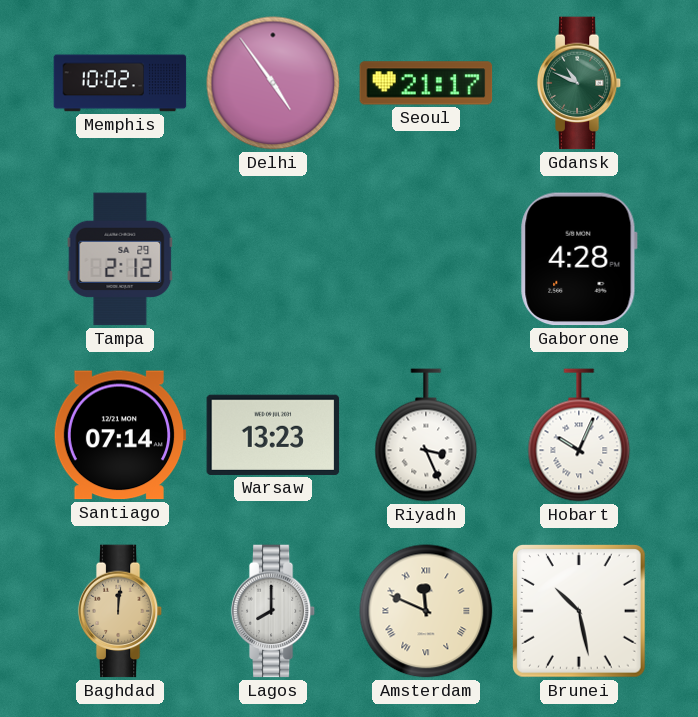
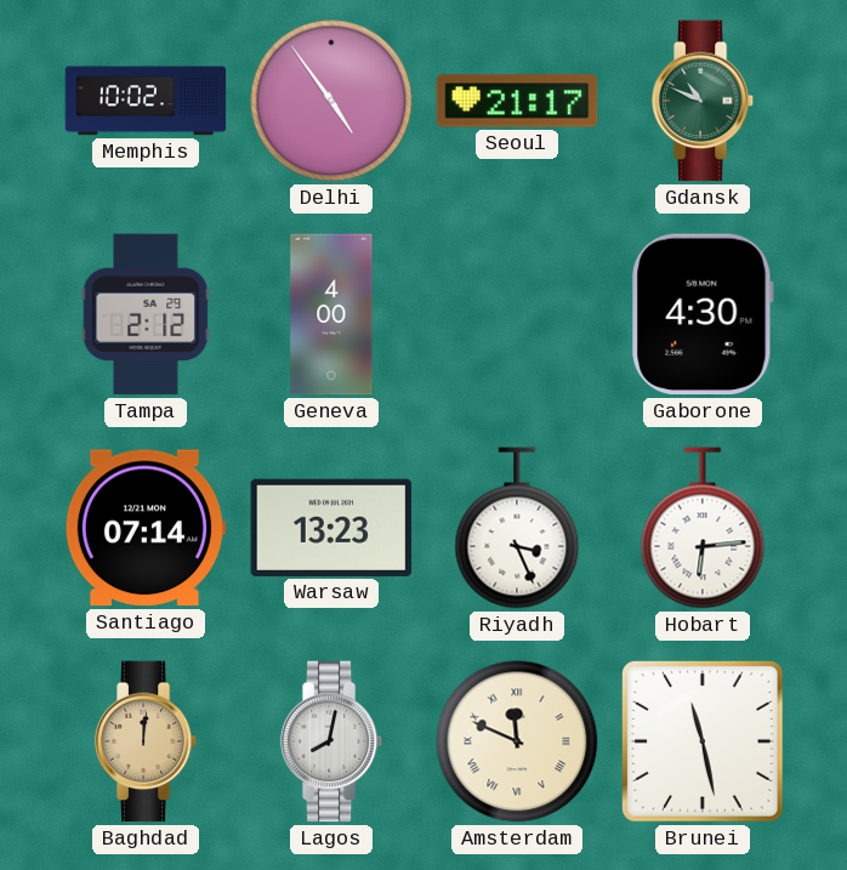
Geneva: none -> 4:00
Gaborone: 4:28 -> 4:30
Hobart: 10:04 -> 6:14
Lagos: 8:00 -> 8:02
Brunei: 10:28 -> 11:28
